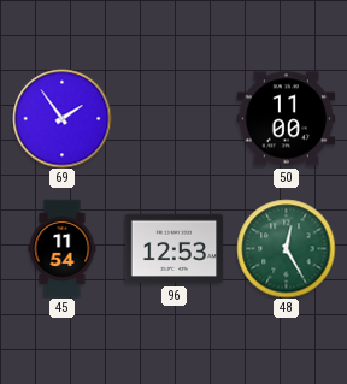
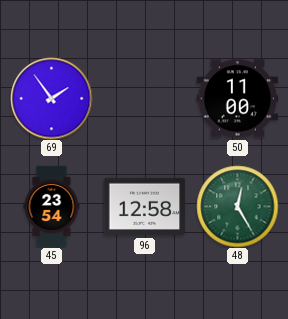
45: 11:54 -> 23:54
96: 12:53 -> 12:58
